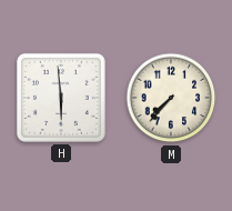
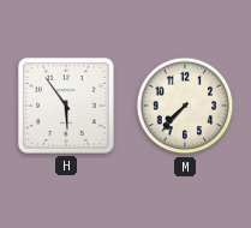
H: 5:59 -> 5:54
